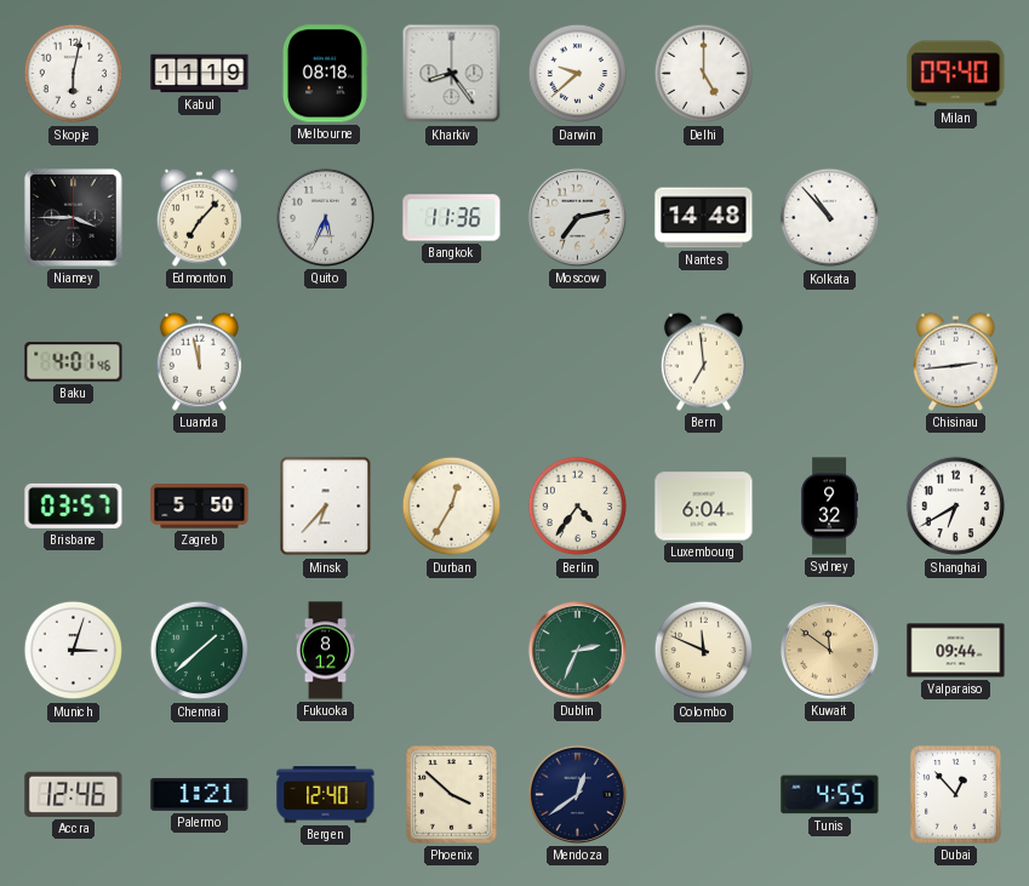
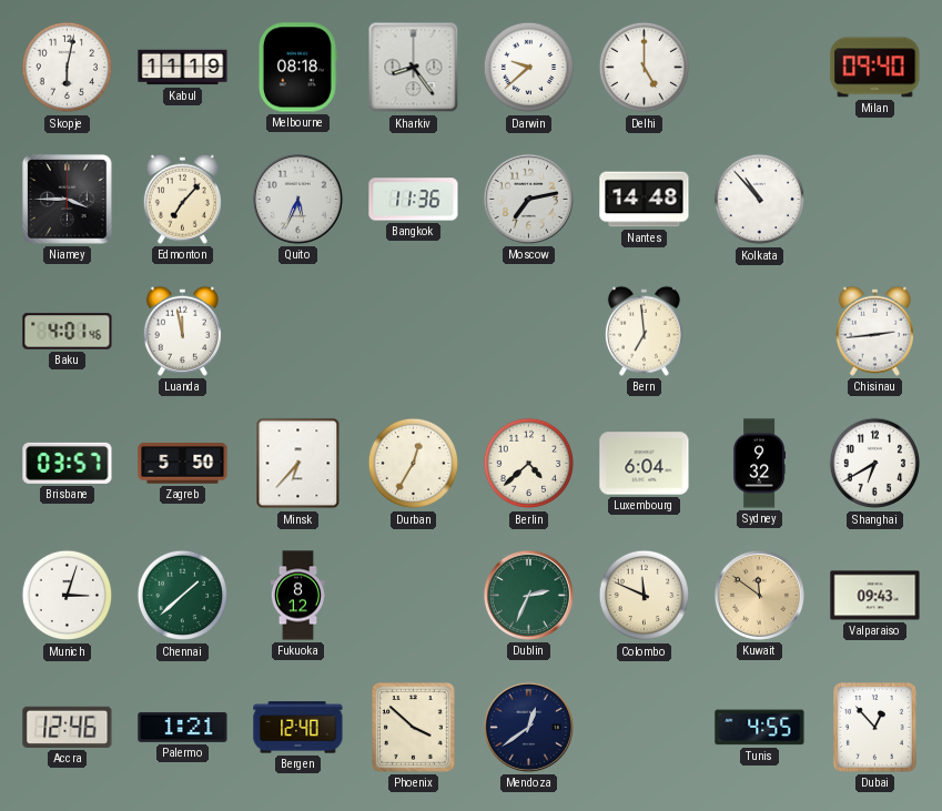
Berlin: 4:36 -> 4:38
Valparaiso: 09:44 -> 09:43
